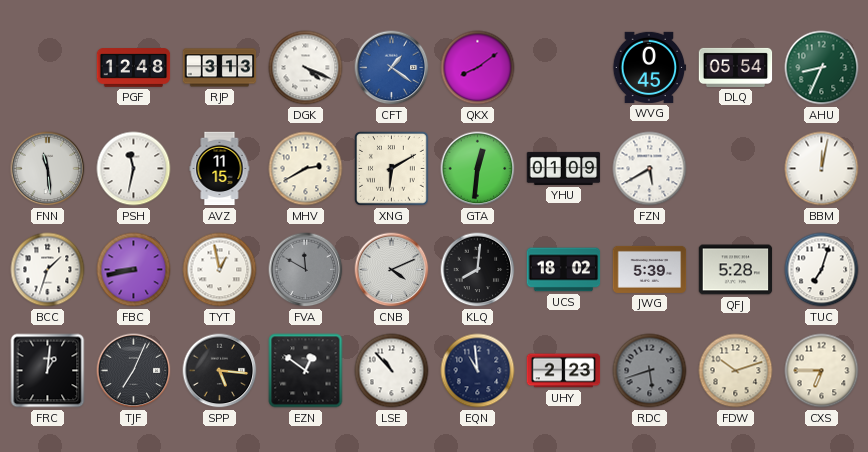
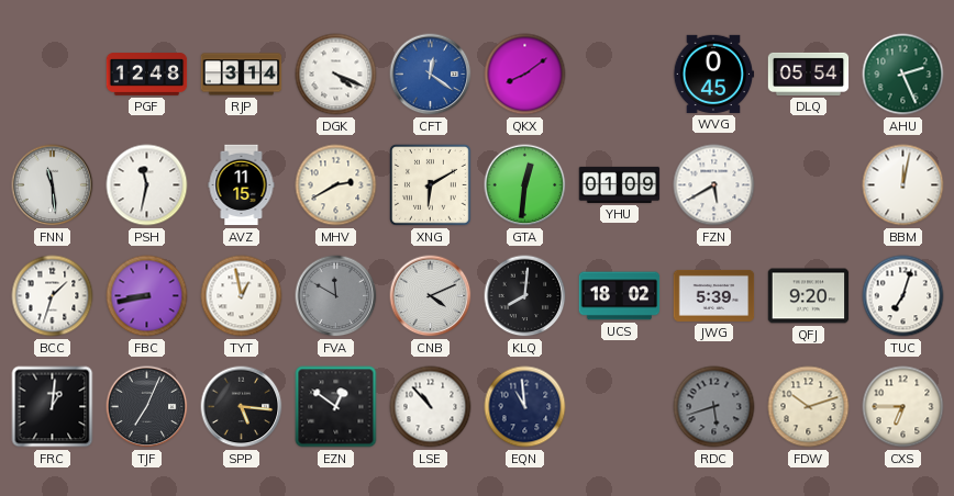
RJP: 3:13 -> 3:14
CFT: 1:21 -> 12:21
AHU: 8:34 -> 2:26
QFJ: 5:28 -> 9:20
UHY: 2:23 -> none
